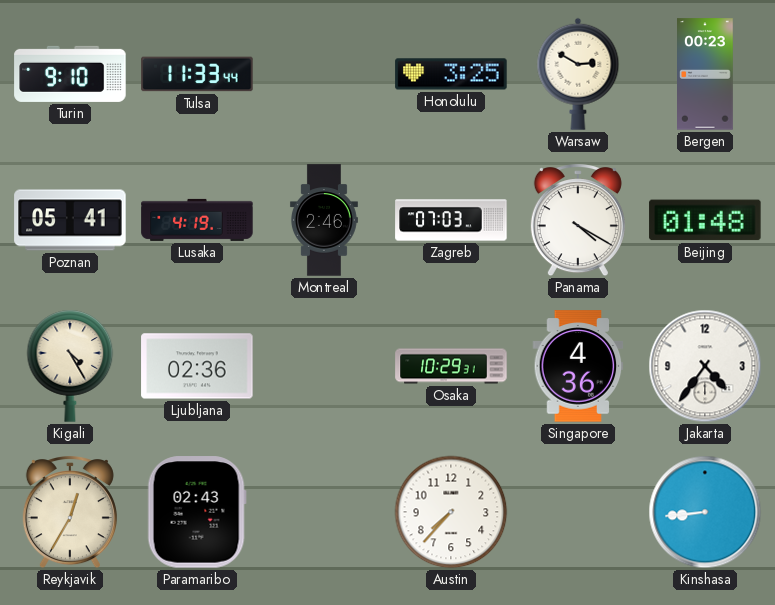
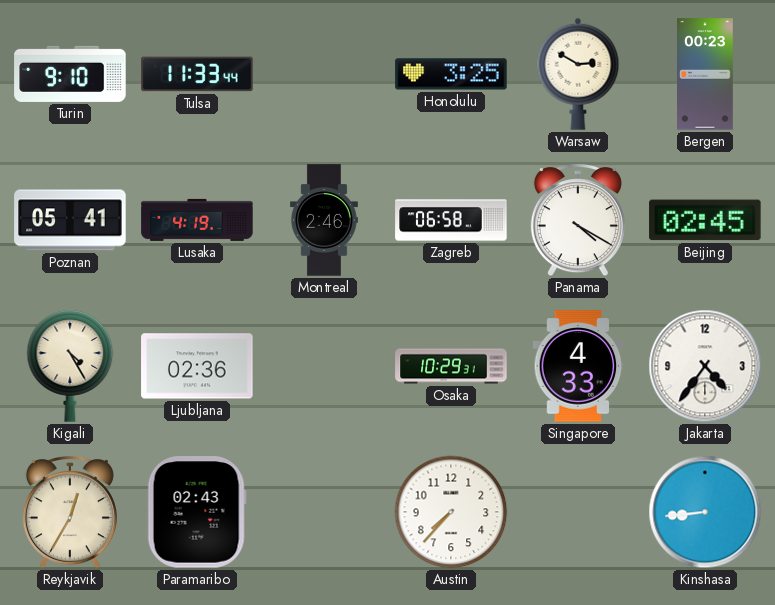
Zagreb: 07:03 -> 06:58
Beijing: 01:48 -> 02:45
Singapore: 4:36 -> 4:33
